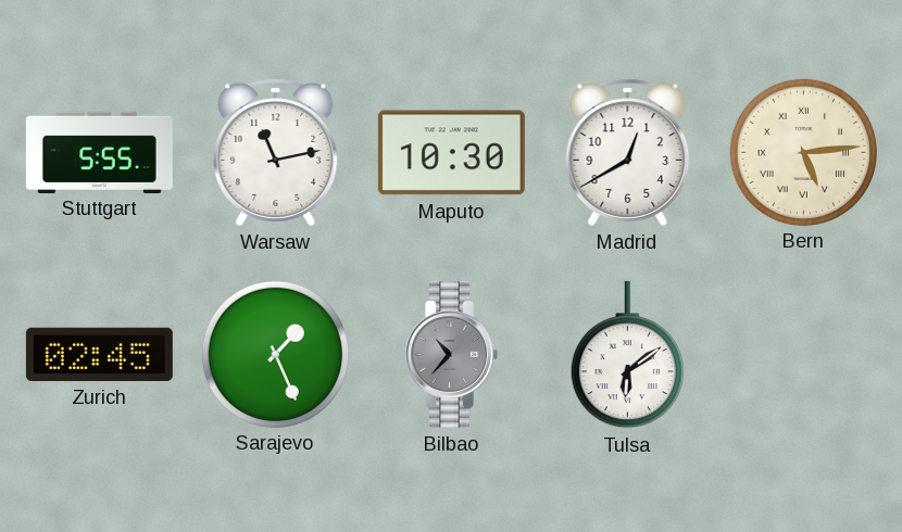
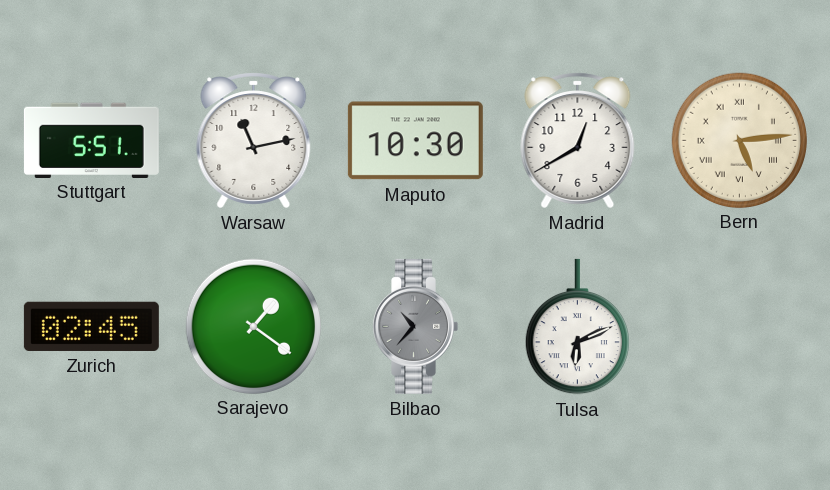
Stuttgart: 5:55 -> 5:51
Sarajevo: 1:26 -> 1:21
Tulsa: 6:09 -> 6:11
